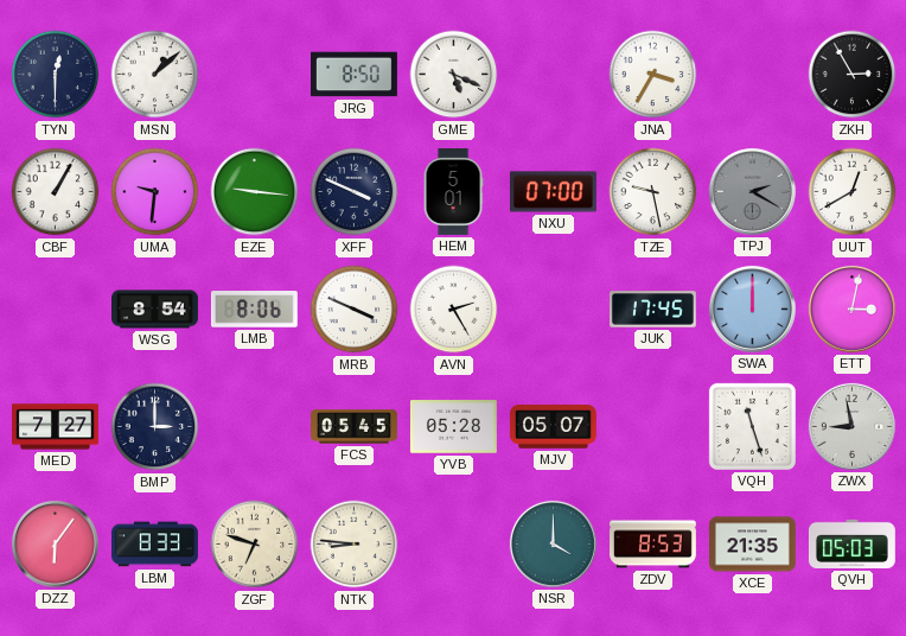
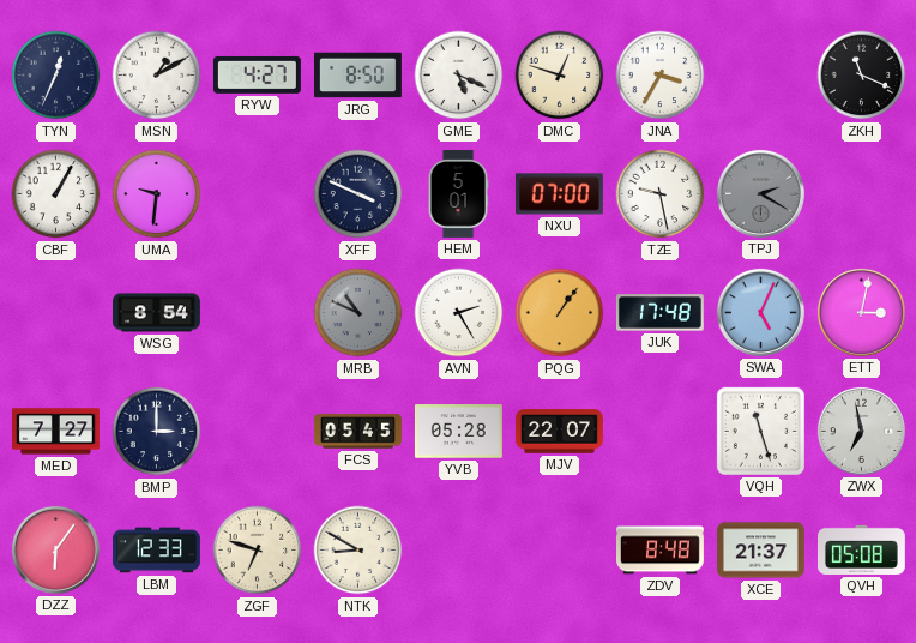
TYN: 12:30 -> 12:34
MSN: 1:08 -> 1:10
RYW: none -> 4:27
DMC: none -> 12:48
ZKH: 2:55 -> 11:19
EZE: 9:16 -> none
UUT: 12:40 -> none
LMB: 8:06 -> none
MRB: 3:49 -> 10:49
MRB dial: white -> grey
PQG: none -> 1:06
JUK: 17:45 -> 17:48
SWA: 12:00 -> 5:04
MJV: 05:07 -> 22:07
ZWX: 8:58 -> 6:58
LBM: 8:33 -> 12:33
NTK: 8:46 -> 8:50
NSR: 4:00 -> none
ZDV: 8:53 -> 8:48
XCE: 21:35 -> 21:37
QVH: 05:03 -> 05:08
